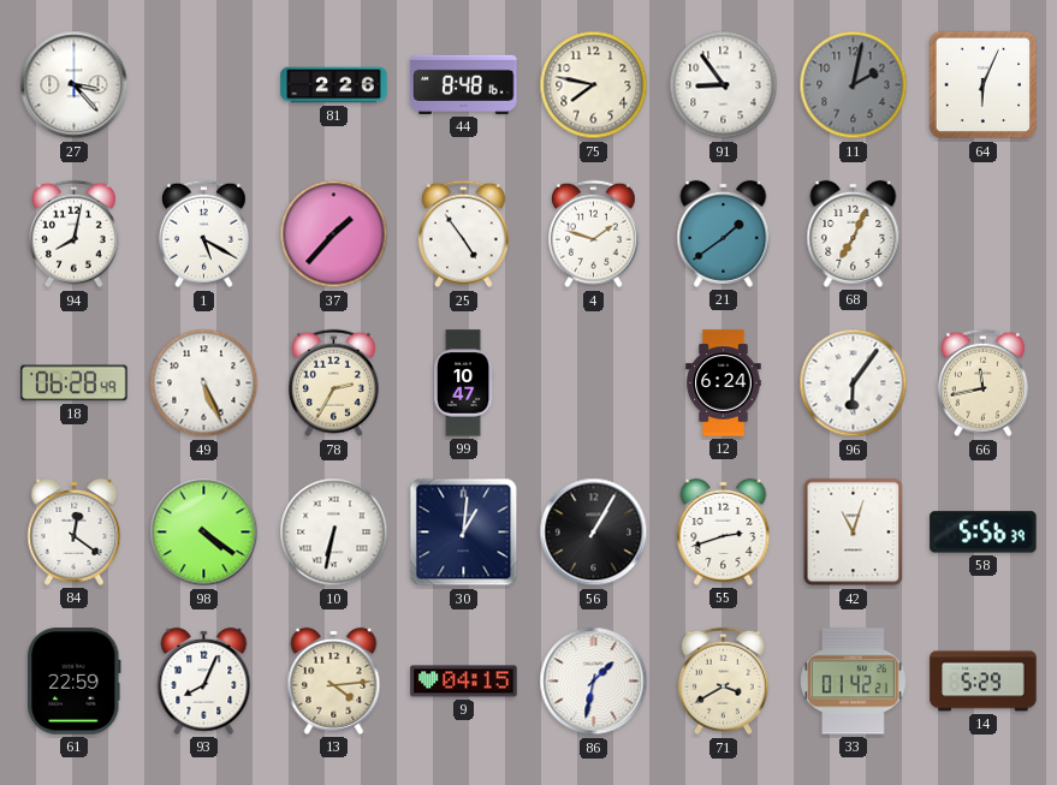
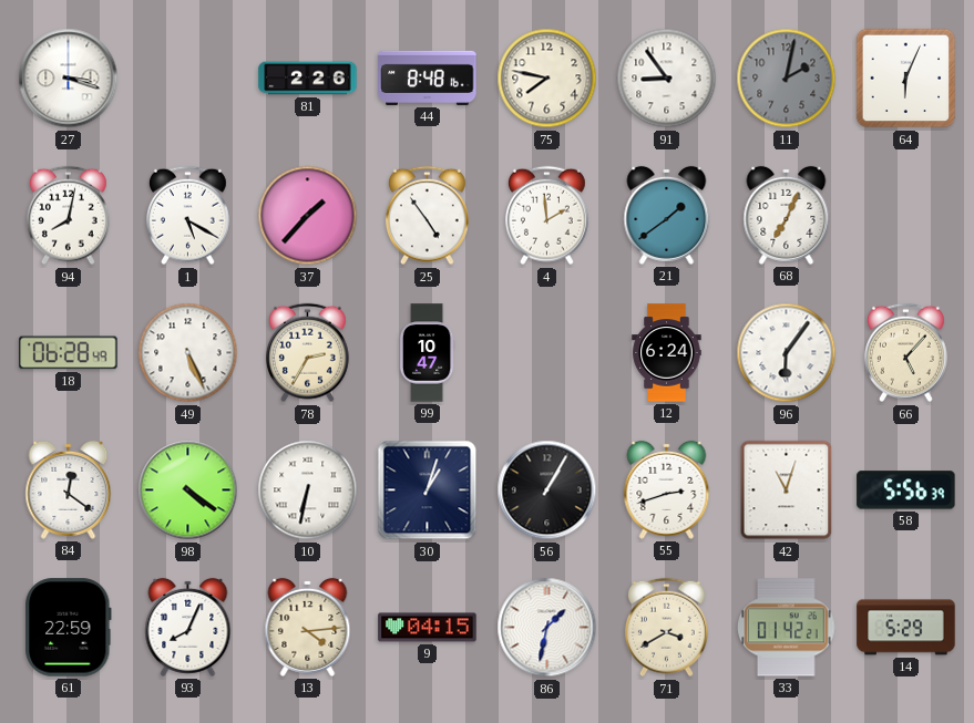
27: 3:23 -> 3:18
4: 1:48 -> 1:59
66: 11:43 -> 5:07
30: 1:01 -> 1:03
